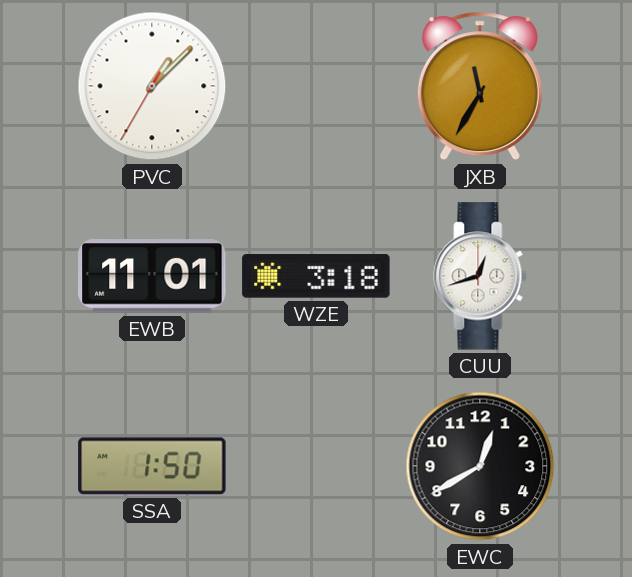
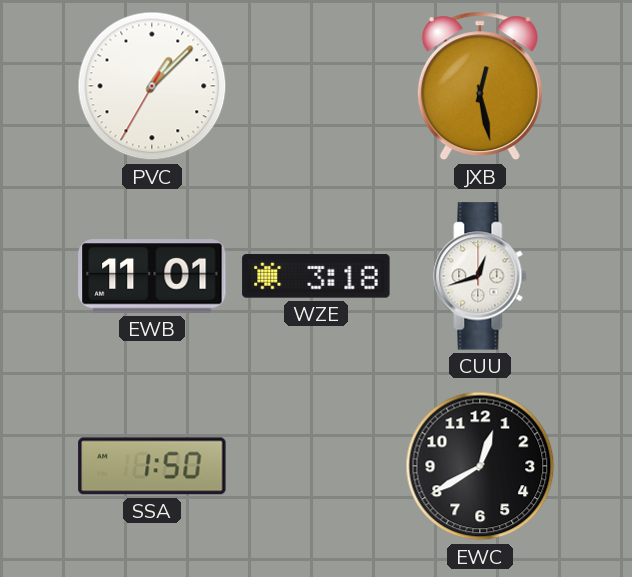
JXB: 11:35 -> 12:28
